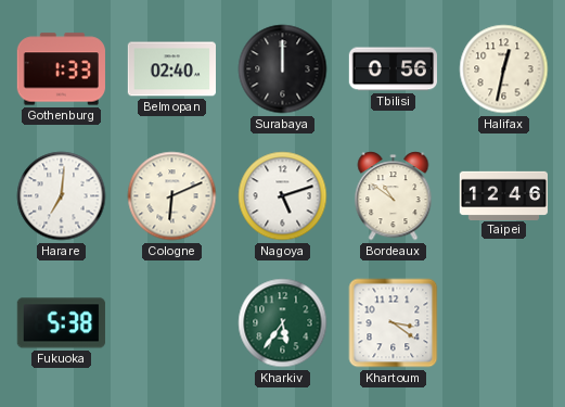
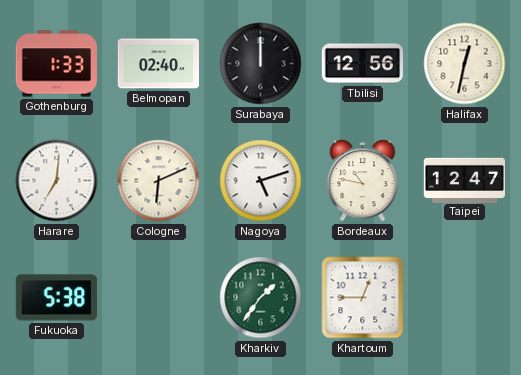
Tbilisi: 0:56 -> 12:56
Bordeaux: 10:51 -> 10:47
Taipei: 12:46 -> 12:47
Kharkiv: 5:36 -> 1:36
Khartoum: 3:21 -> 12:45
